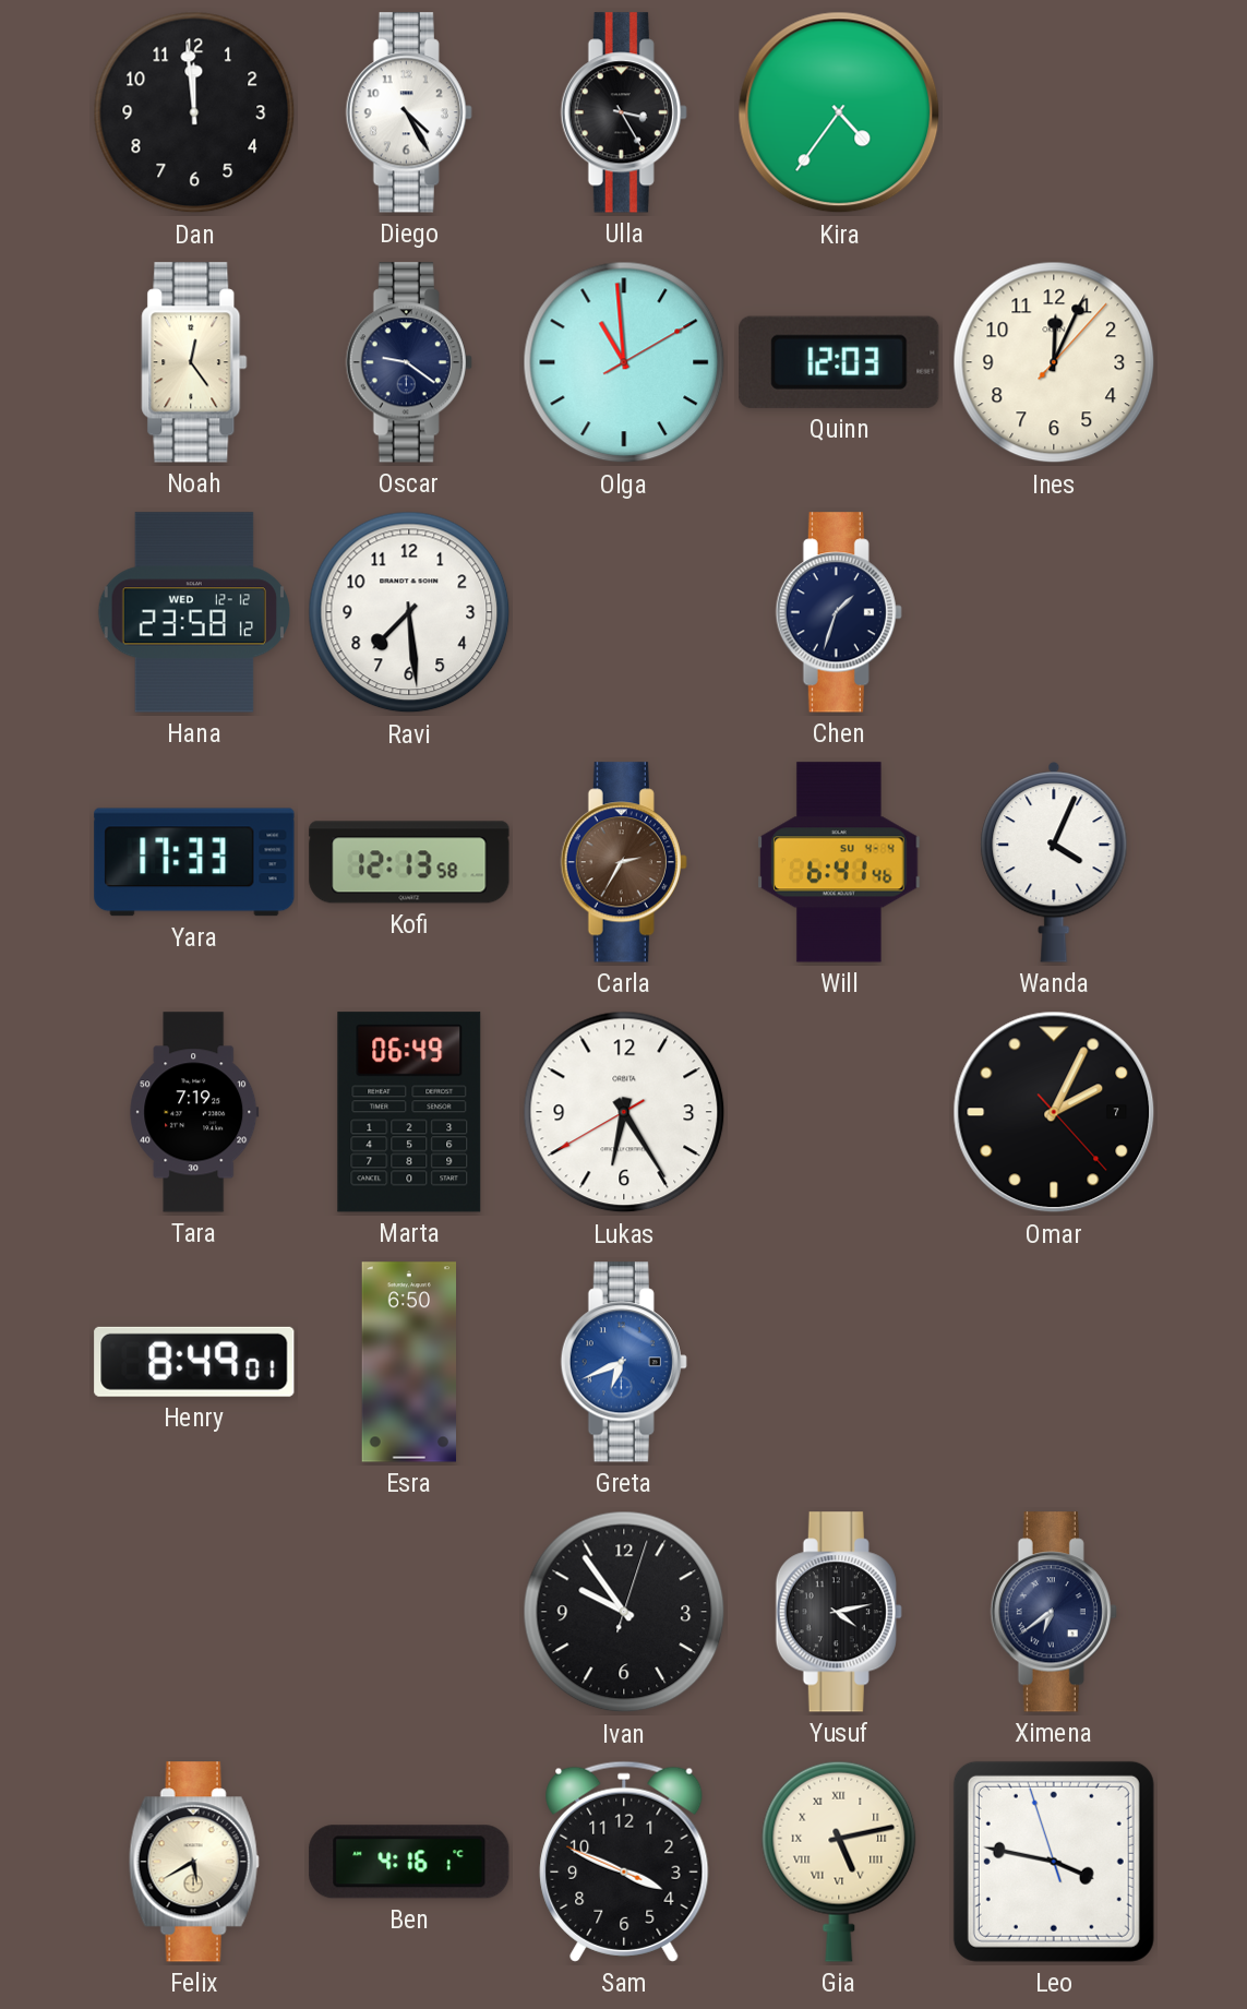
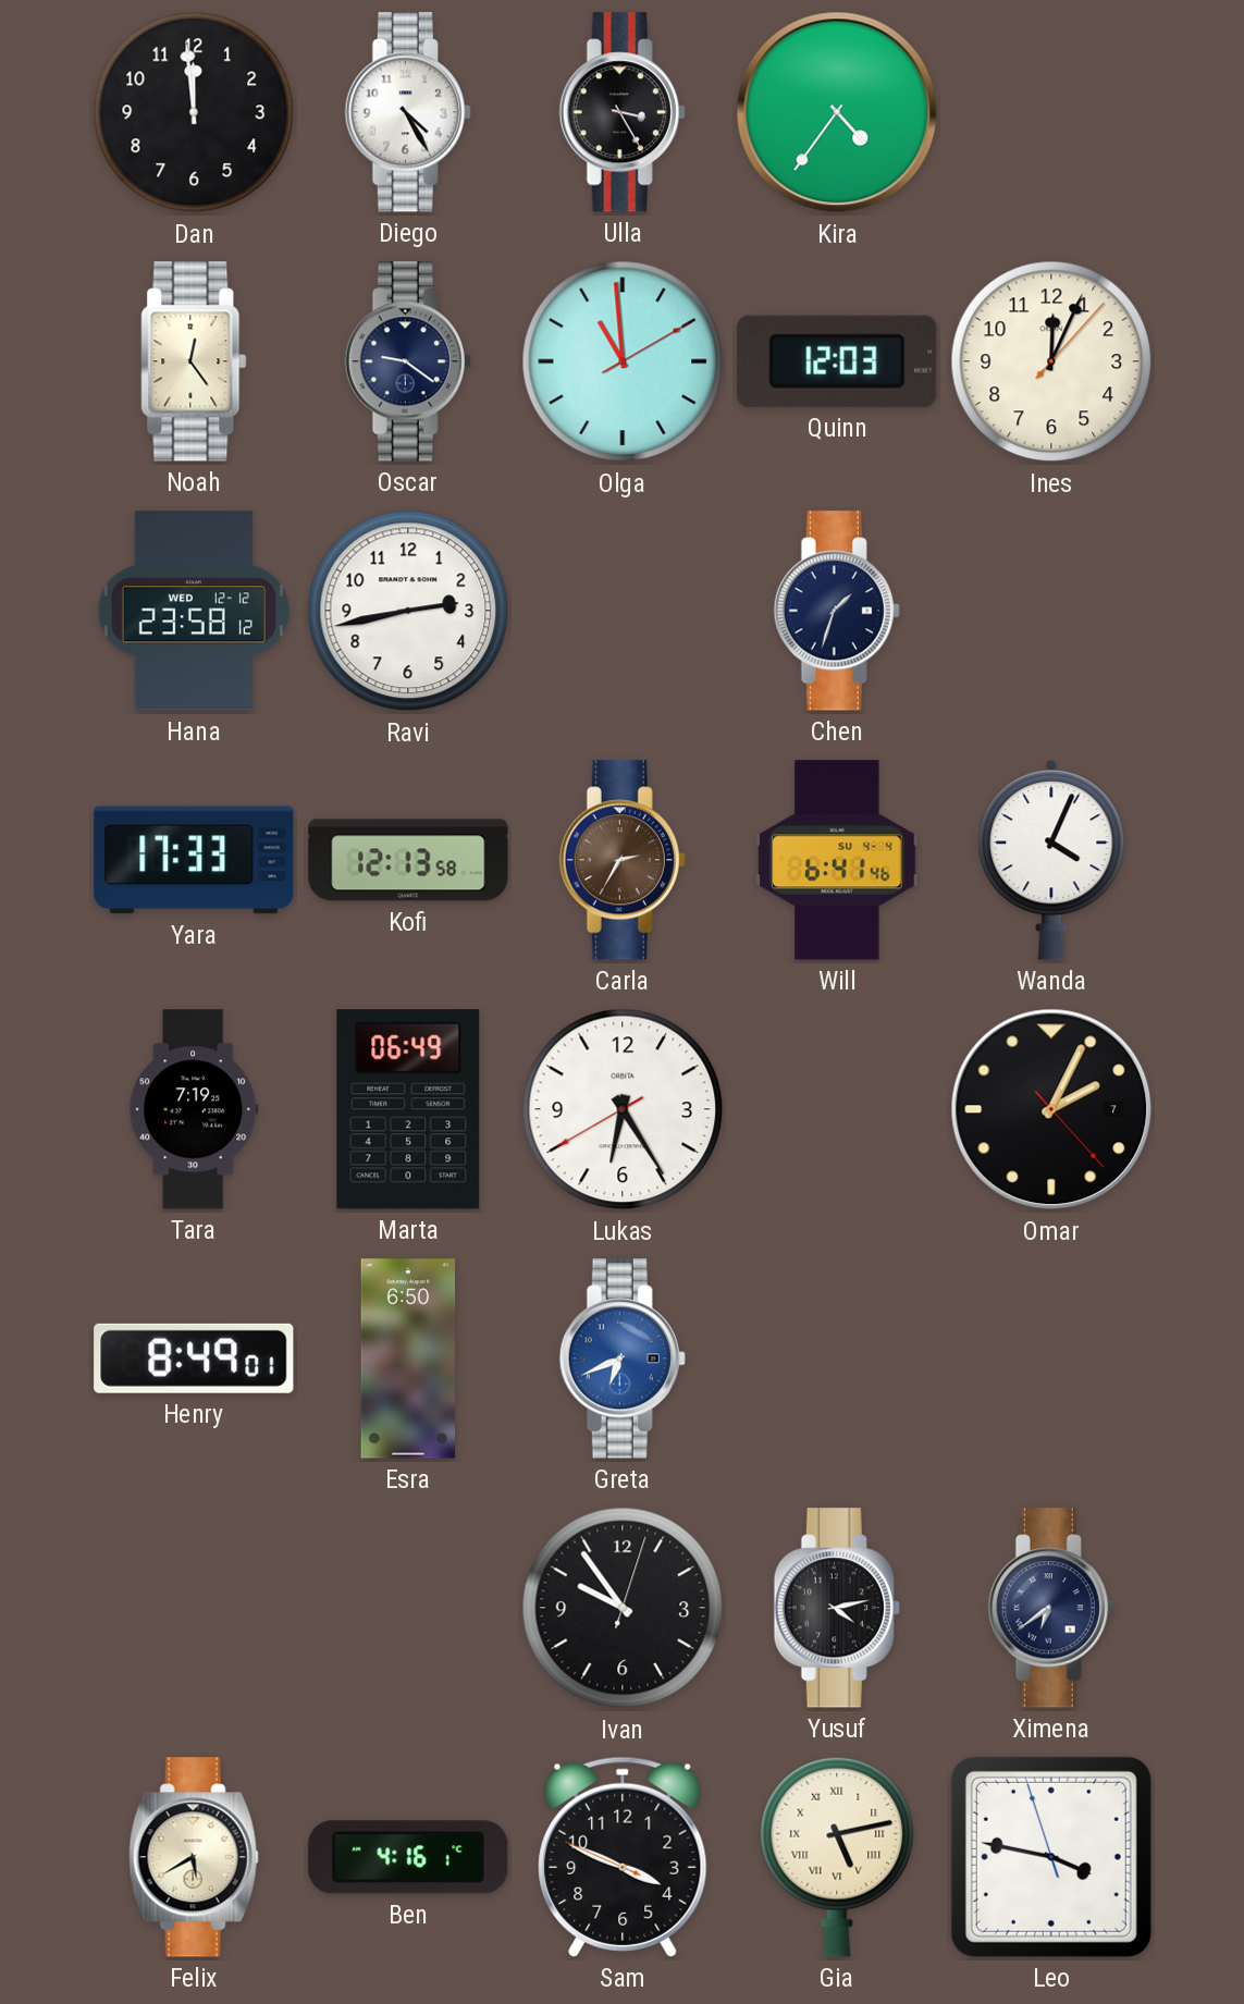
Ravi: 7:29 -> 2:43
